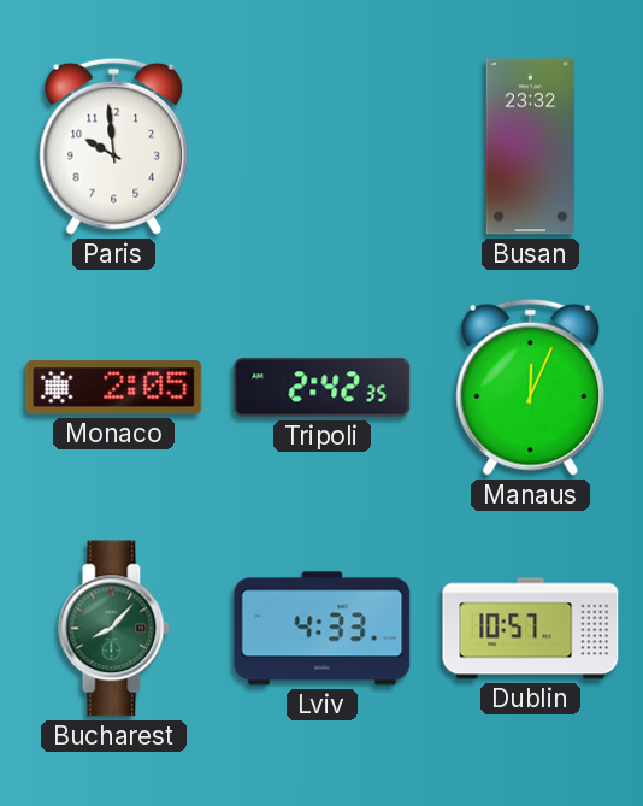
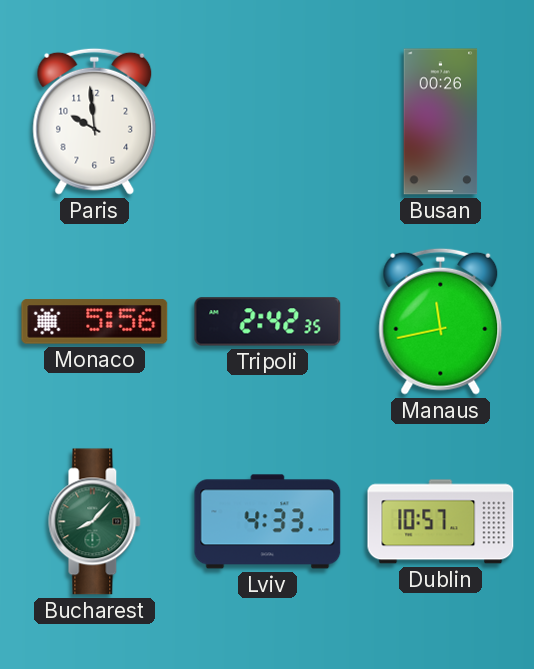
Busan: 23:32 -> 00:26
Monaco: 2:05 -> 5:56
Manaus: 12:04 -> 11:43
